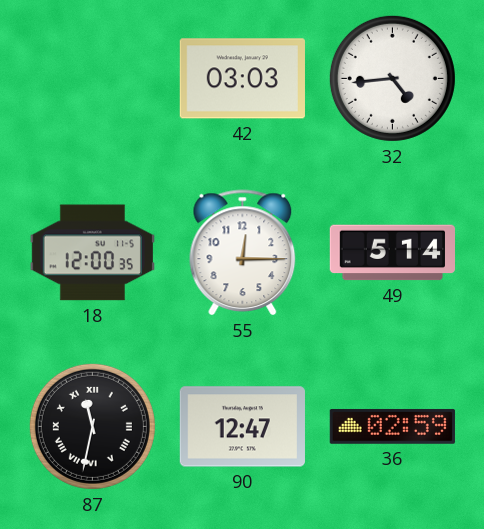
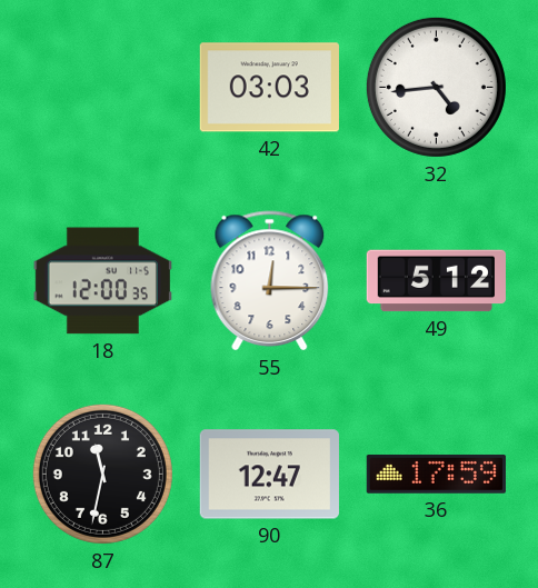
49: 5:14 -> 5:12
87 numerals: Roman -> Arabic
36: 02:59 -> 17:59
